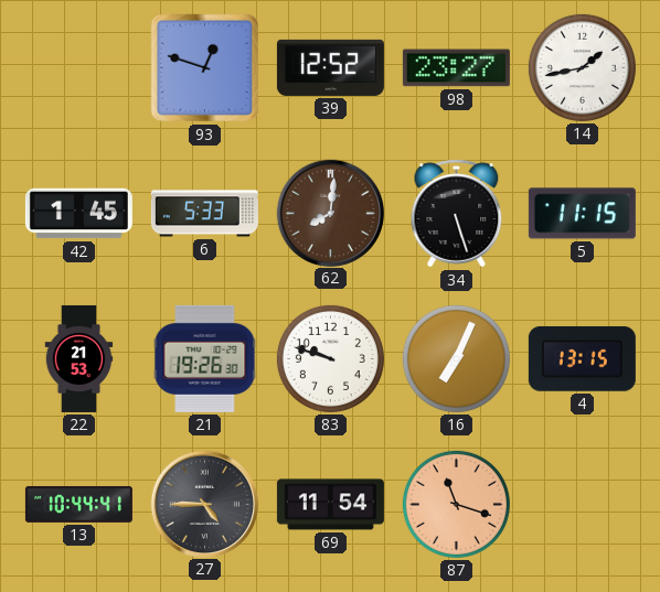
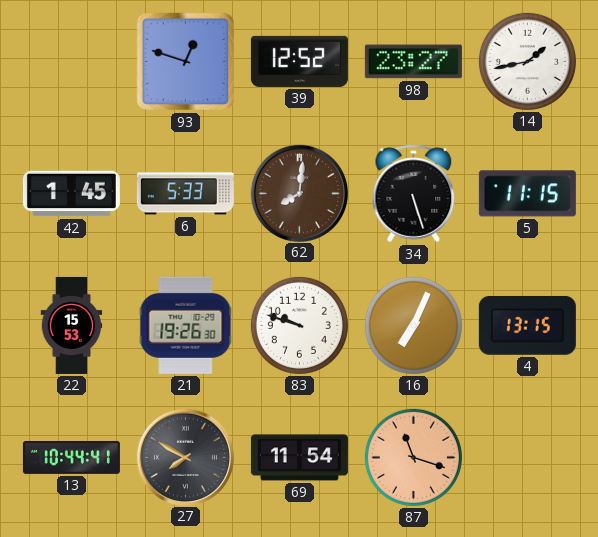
22: 21:53 -> 15:53
27: 4:45 -> 7:50
